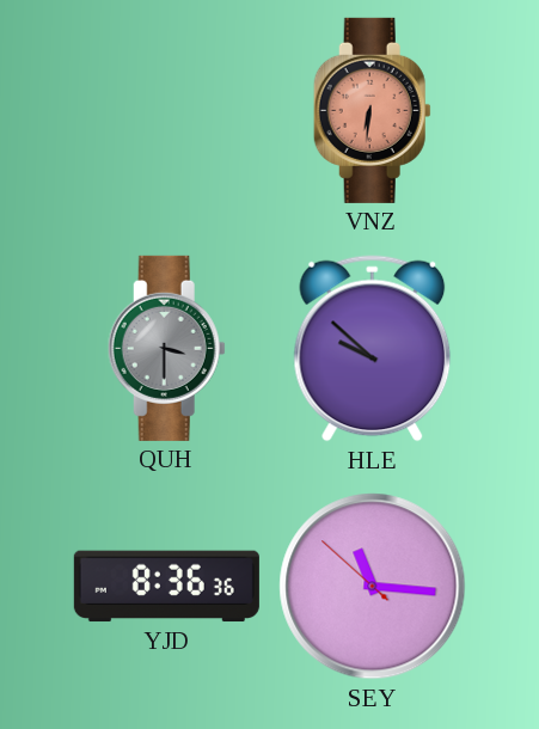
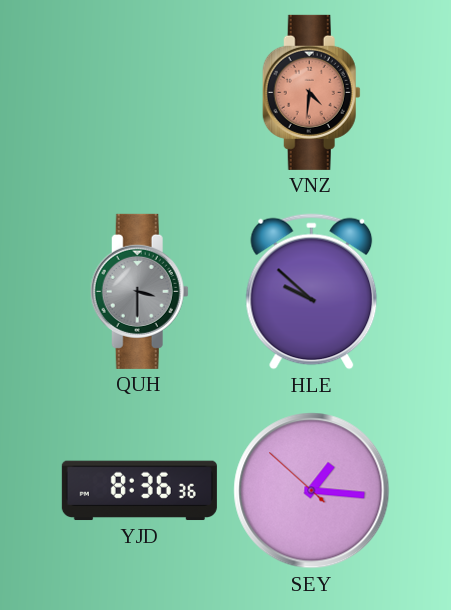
VNZ: 6:31 -> 4:31
SEY: 11:15 -> 1:15
